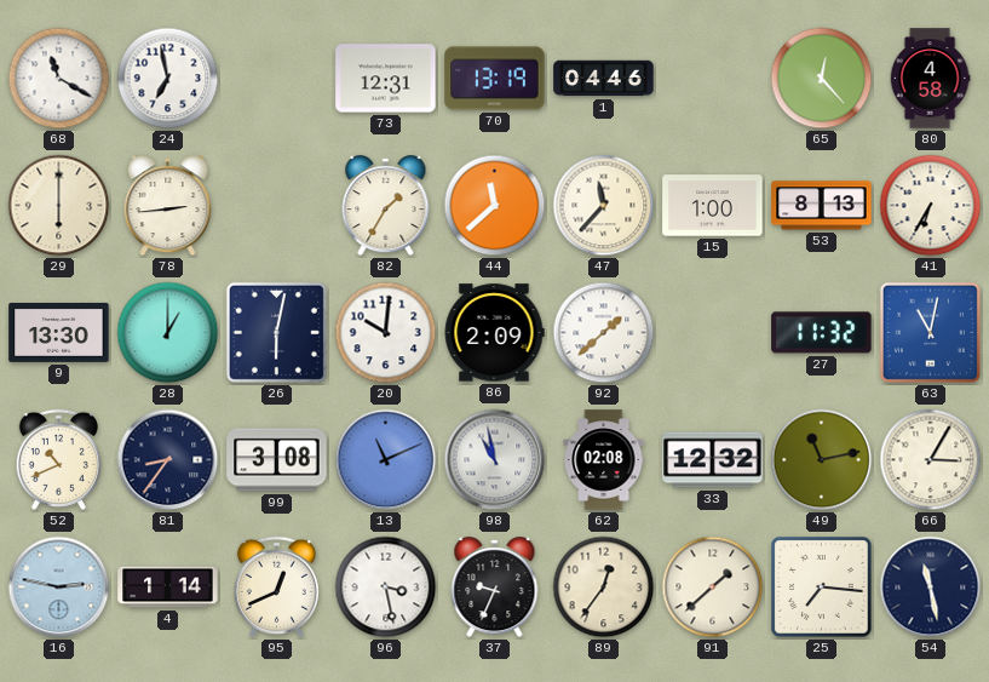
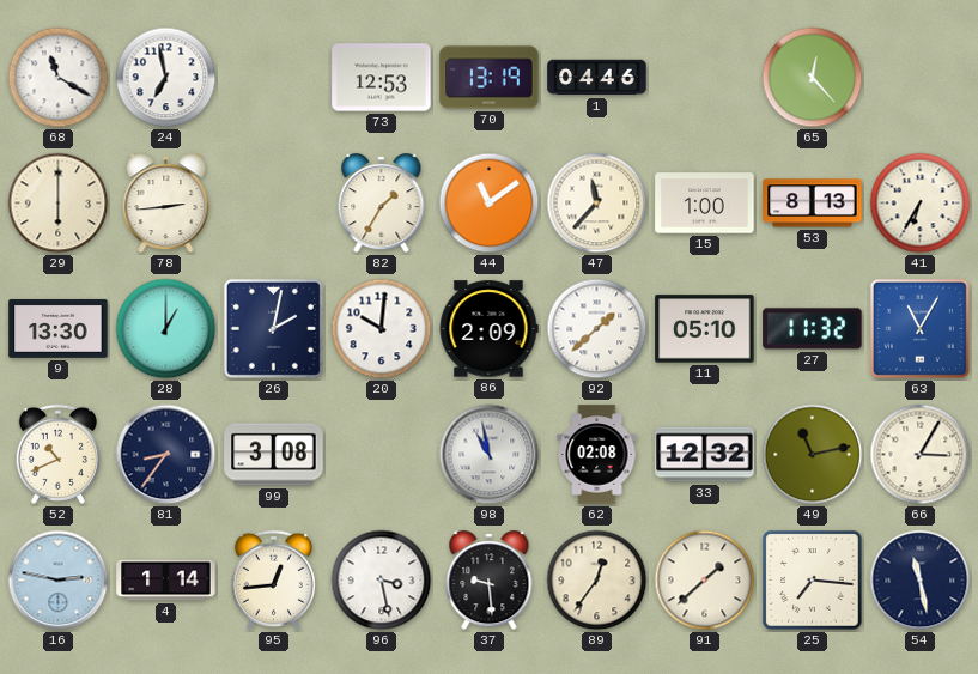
73: 12:31 -> 12:53
80: 4:58 -> none
44: 11:38 -> 11:09
26: 6:02 -> 2:02
11: none -> 05:10
63: 11:02 -> 11:05
13: 11:11 -> none
95: 12:41 -> 12:44
37: 9:34 -> 9:29
